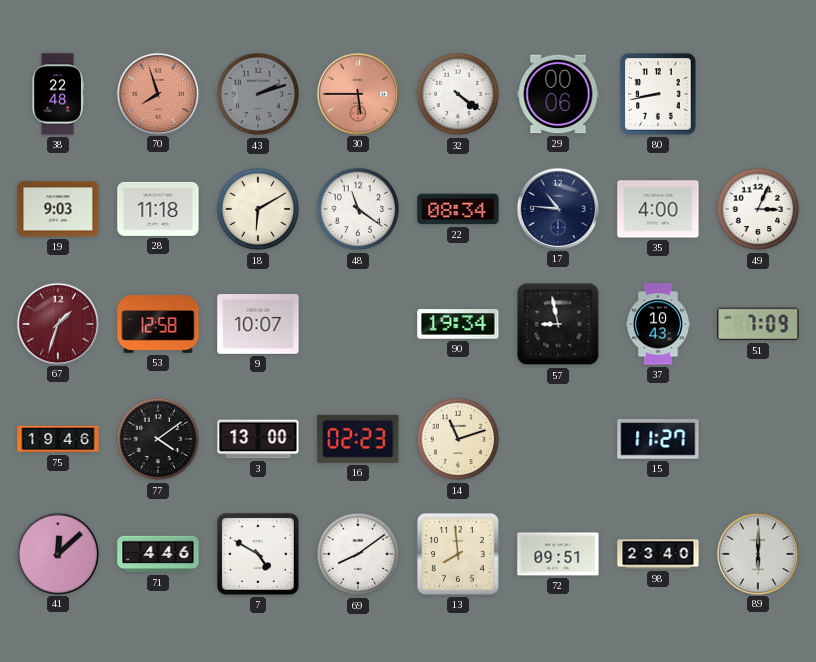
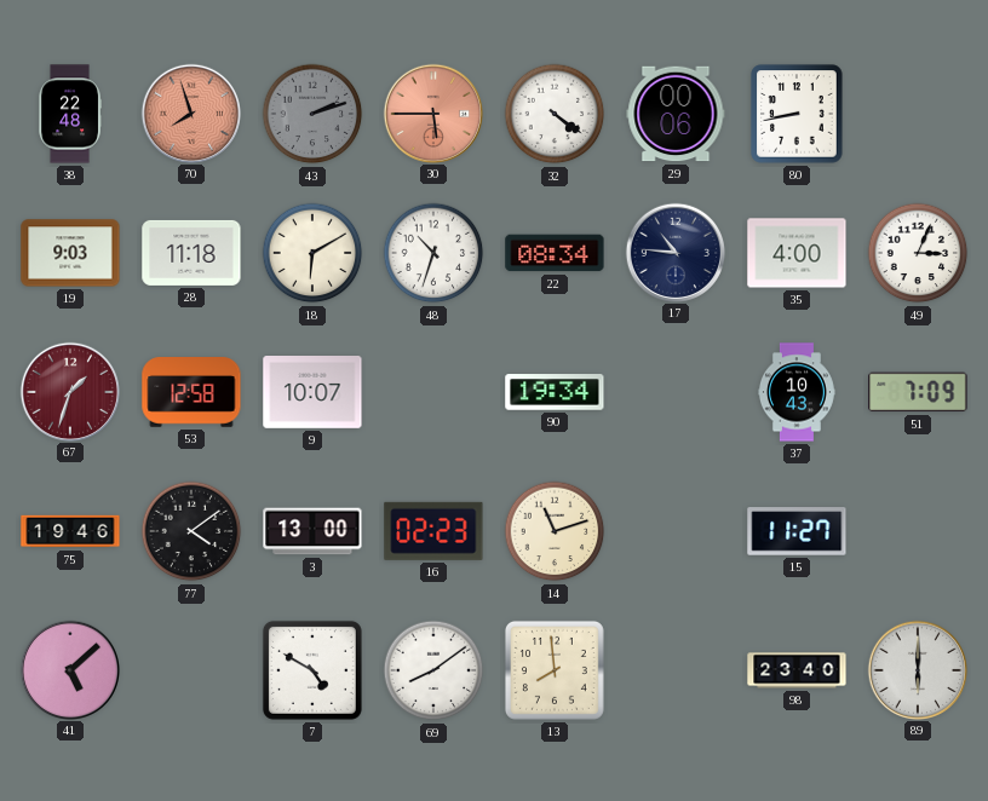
48: 11:21 -> 10:33
57: 8:58 -> none
41: 12:08 -> 5:08
71: 4:46 -> none
72: 09:51 -> none
